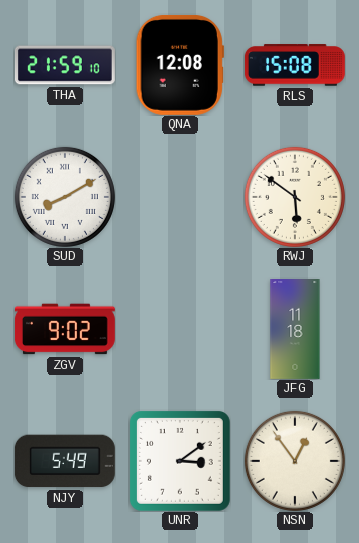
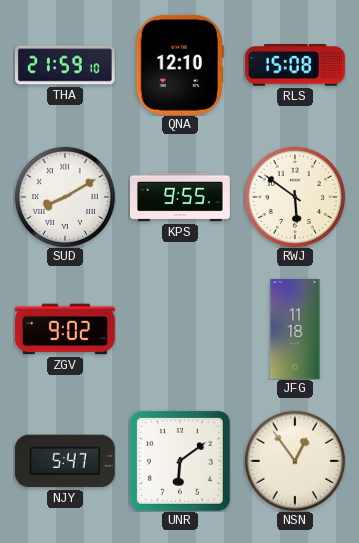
QNA: 12:08 -> 12:10
KPS: none -> 9:55
NJY: 5:49 -> 5:47
UNR: 3:09 -> 6:09
